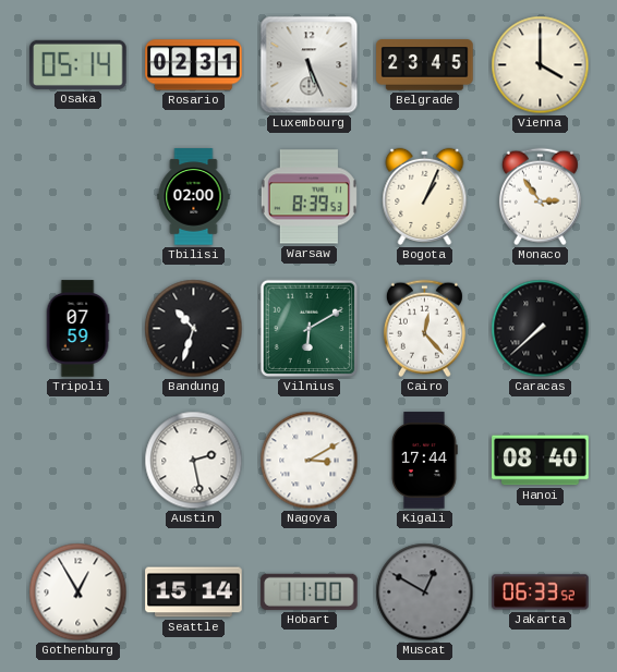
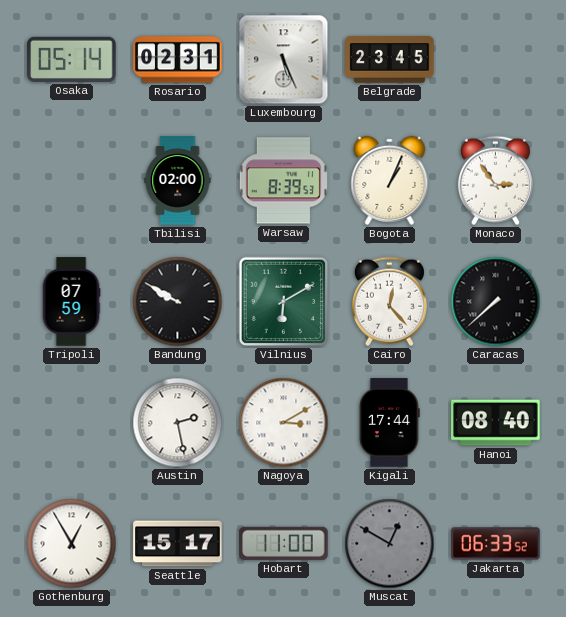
Vienna: 4:00 -> none
Bandung: 10:33 -> 9:50
Seattle: 15:14 -> 15:17
